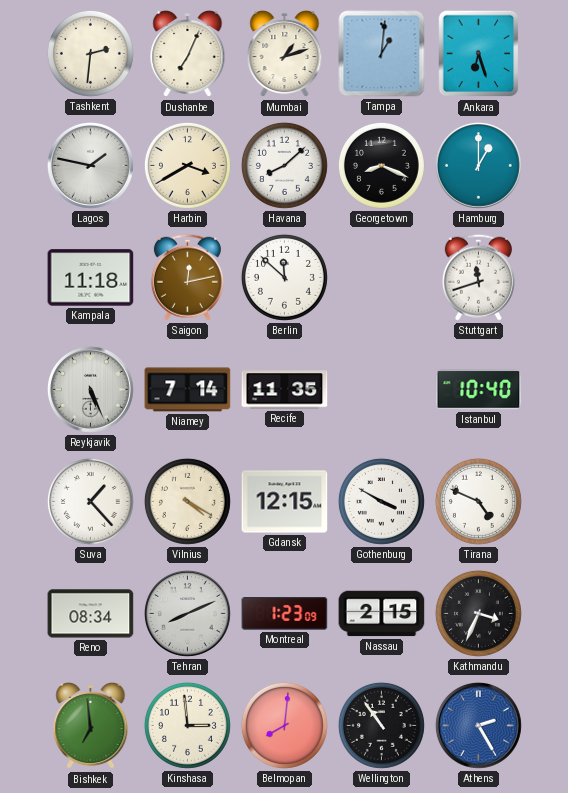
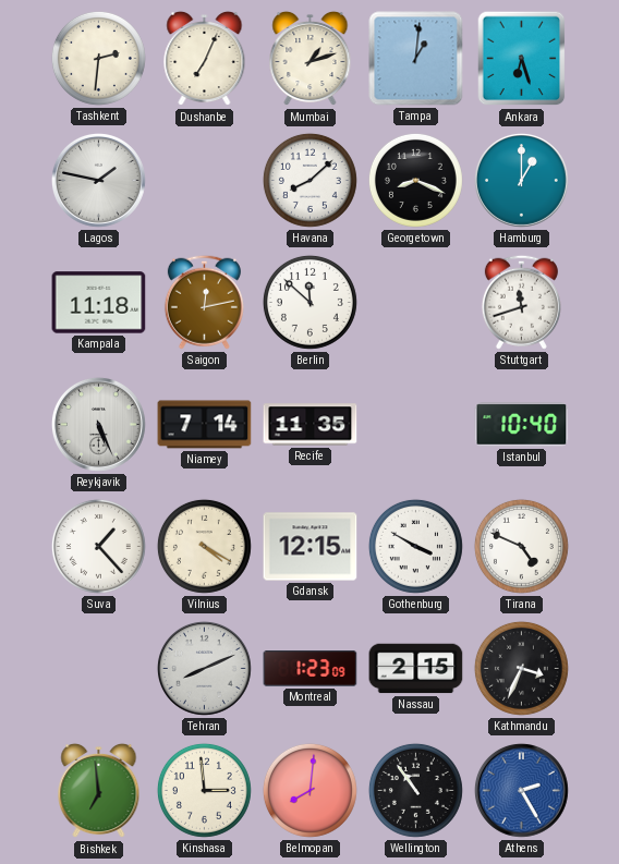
Harbin: 3:40 -> none
Reno: 08:34 -> none
